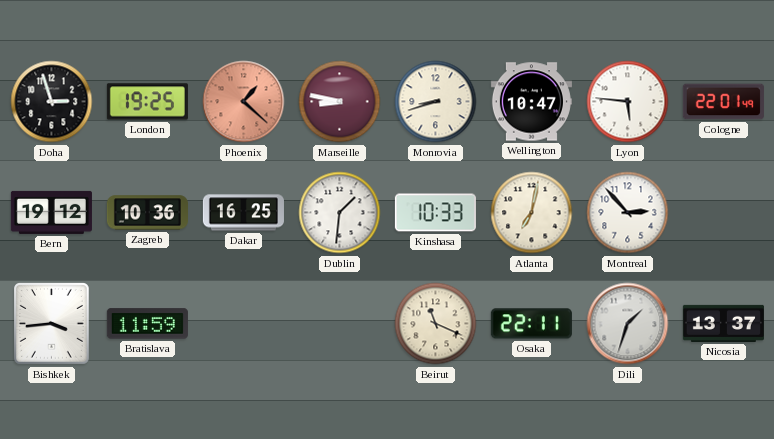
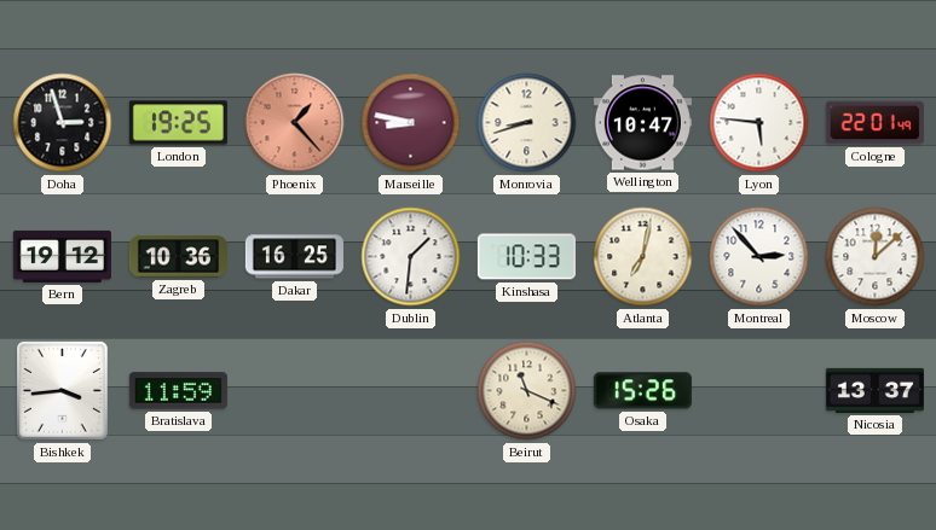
Phoenix: 1:22 -> 1:23
Moscow: none -> 12:08
Osaka: 22:11 -> 15:26
Dili: 1:33 -> none
